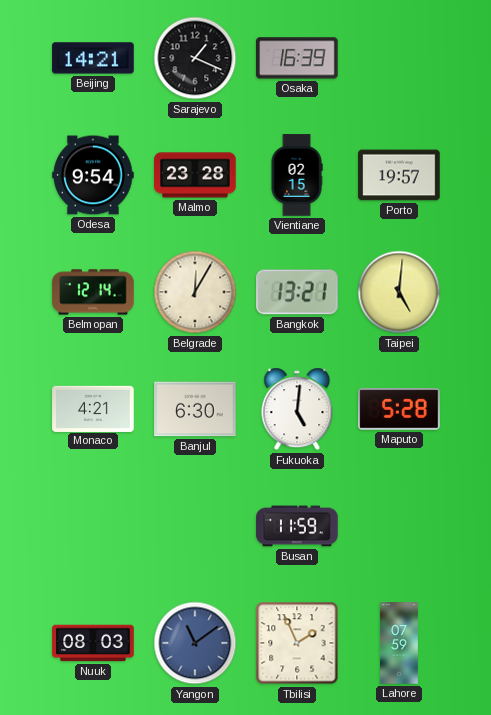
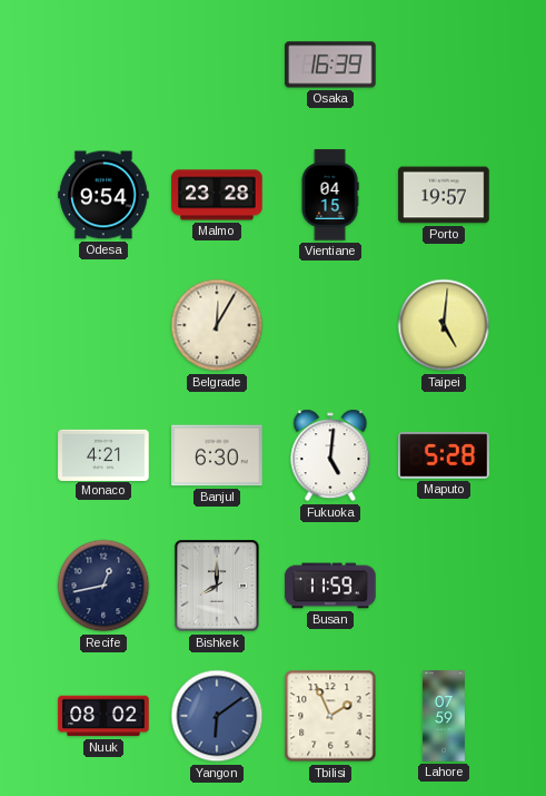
Beijing: 14:21 -> none
Sarajevo: 1:19 -> none
Vientiane: 02:15 -> 04:15
Belmopan: 12:14 -> none
Bangkok: 13:21 -> none
Recife: none -> 12:43
Bishkek: none -> 8:00
Nuuk: 08:03 -> 08:02
Yangon: 11:09 -> 6:09
